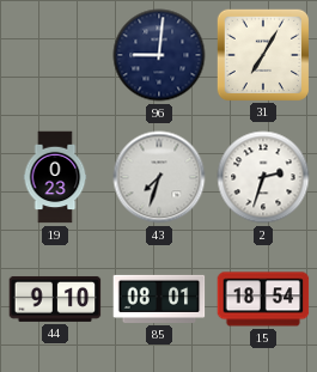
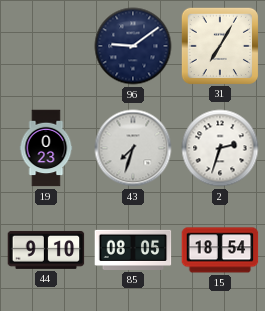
96: 9:01 -> 9:09
85: 08:01 -> 08:05
